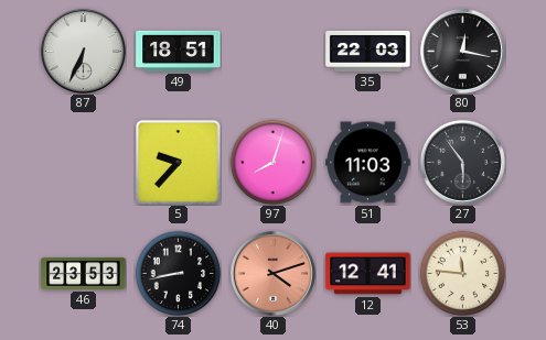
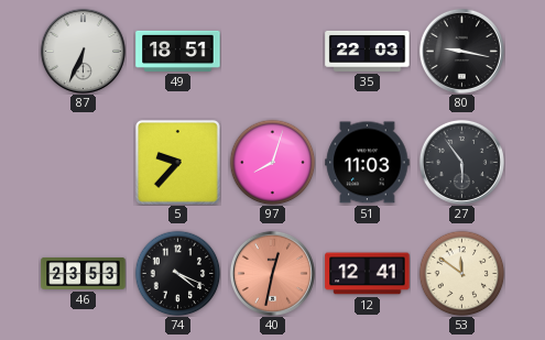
80: 12:17 -> 9:17
74: 8:43 -> 4:19
40: 4:12 -> 12:32
53: 11:46 -> 11:51
